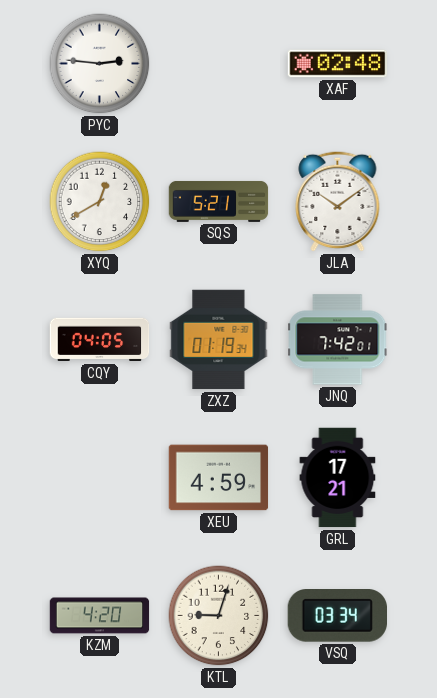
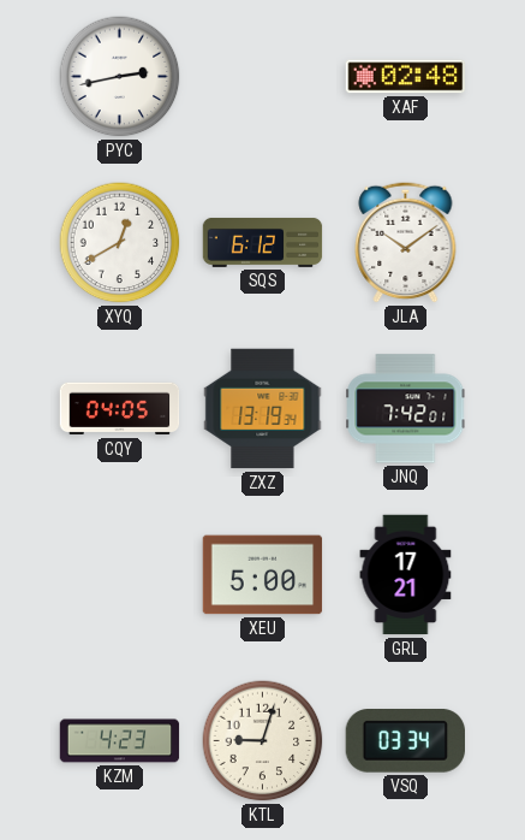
PYC: 2:46 -> 2:43
SQS: 5:21 -> 6:12
ZXZ: 01:19 -> 13:19
XEU: 4:59 -> 5:00
KZM: 4:20 -> 4:23
